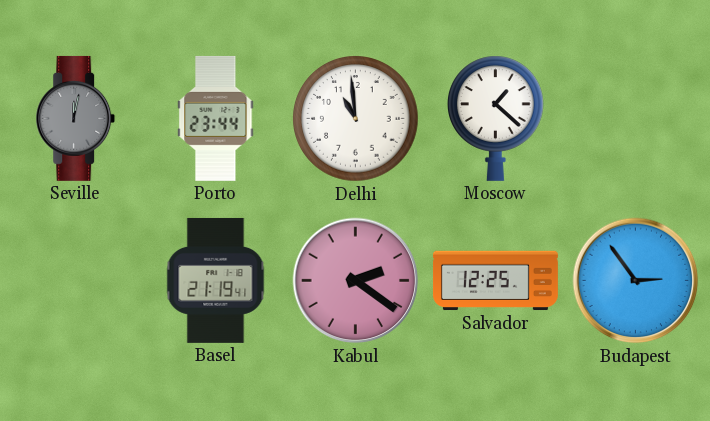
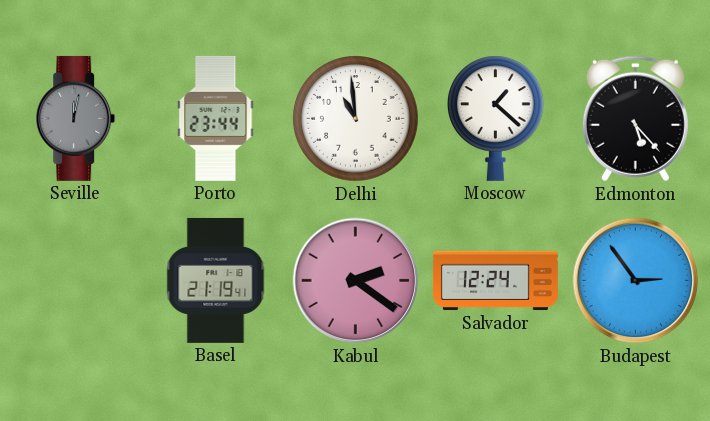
Edmonton: none -> 5:23
Salvador: 12:25 -> 12:24
